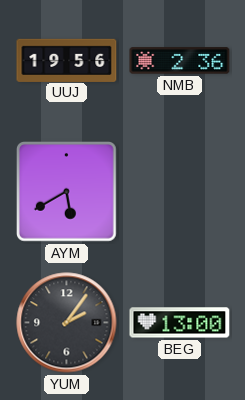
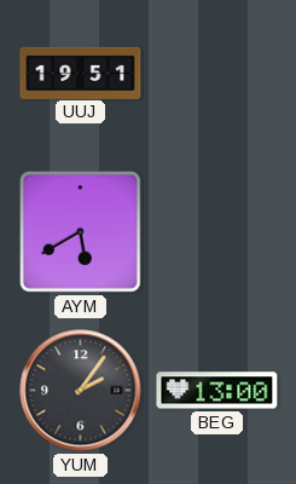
UUJ: 19:56 -> 19:51
NMB: 2:36 -> none
